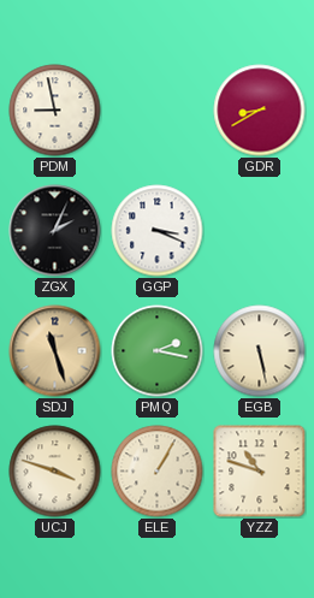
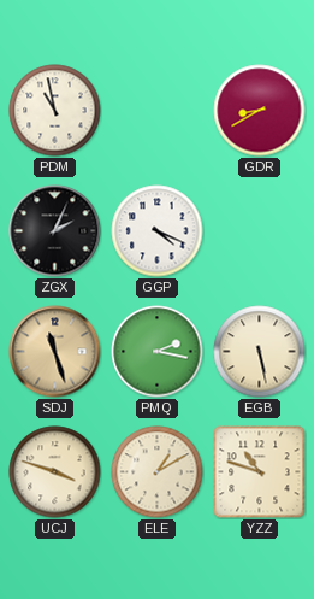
PDM: 8:58 -> 10:58
GGP: 3:19 -> 4:19
ELE: 1:05 -> 1:10
